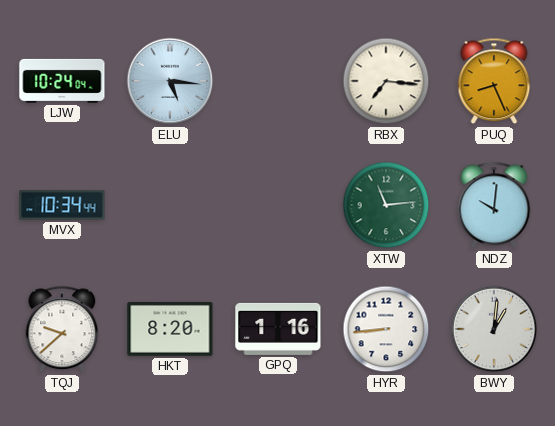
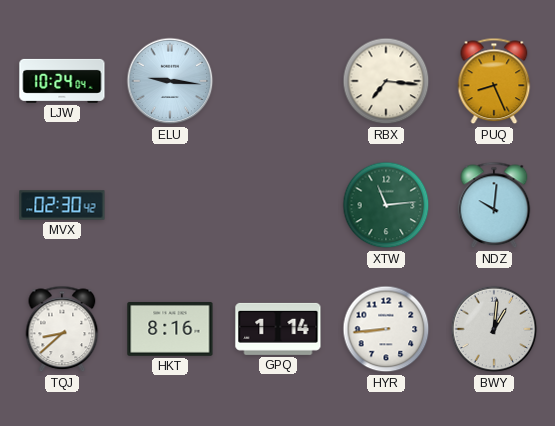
ELU: 5:16 -> 9:16
MVX: 10:34 -> 02:30
TQJ: 9:38 -> 8:38
HKT: 8:20 -> 8:16
GPQ: 1:16 -> 1:14
